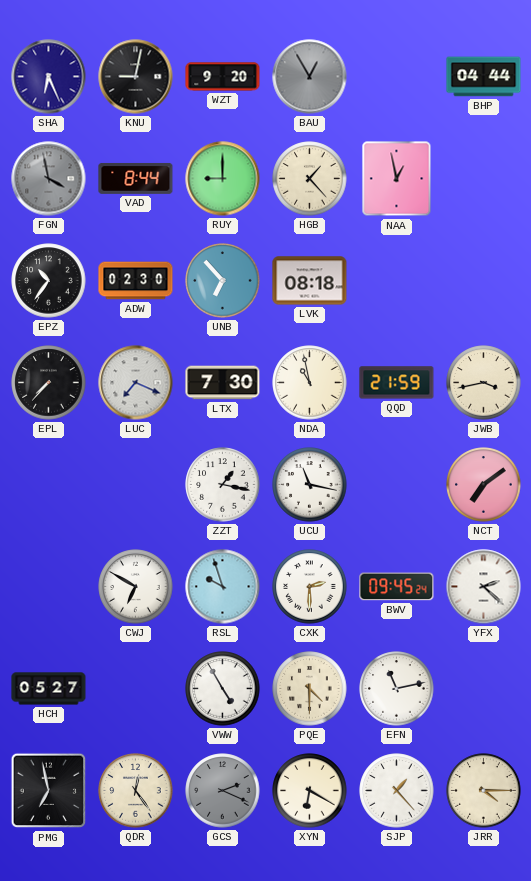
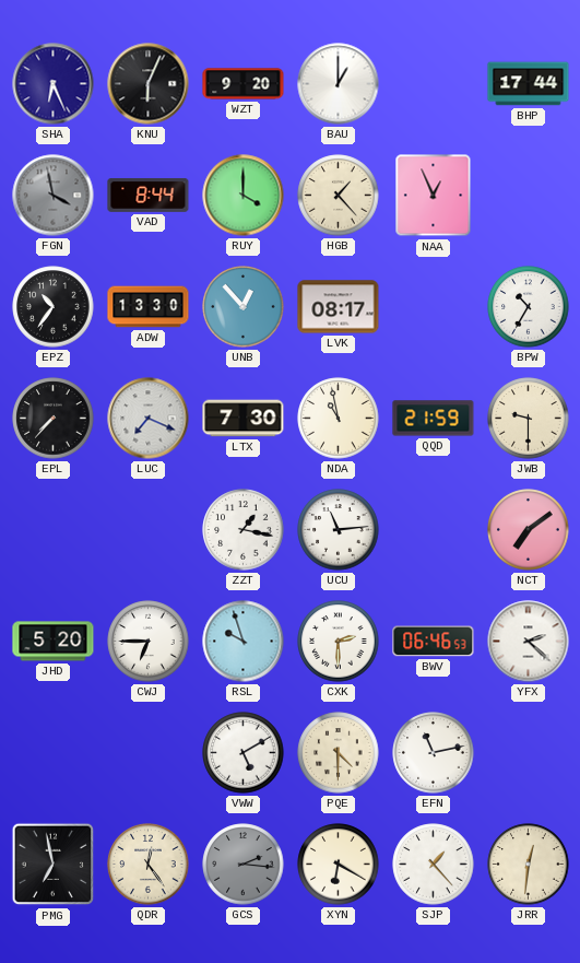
KNU: 9:02 -> 6:04
BAU: 12:55 -> 1:00
BAU dial: grey -> white
BHP: 04:44 -> 17:44
RUY: 9:00 -> 4:00
NAA: 12:58 -> 12:56
ADW: 02:30 -> 13:30
UNB: 6:53 -> 12:53
LVK: 08:18 -> 08:17
BPW: none -> 10:35
JWB: 3:43 -> 9:30
UCU: 11:17 -> 11:14
JHD: none -> 5:20
CWJ: 6:50 -> 6:45
BWV: 09:45 -> 06:46
HCH: 05:27 -> none
VWW: 4:55 -> 5:10
GCS: 2:19 -> 2:16
JRR: 4:15 -> 12:31
